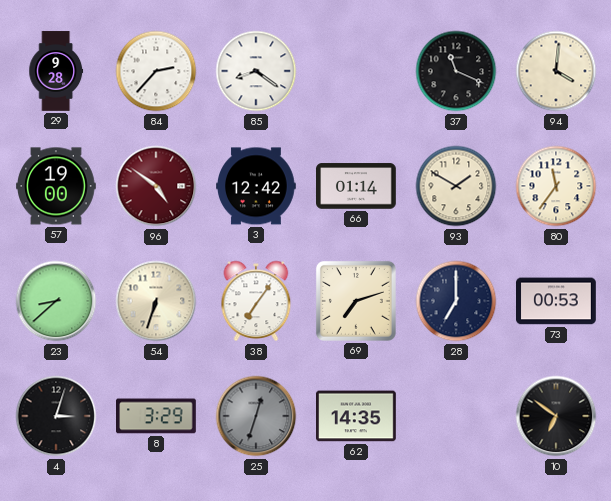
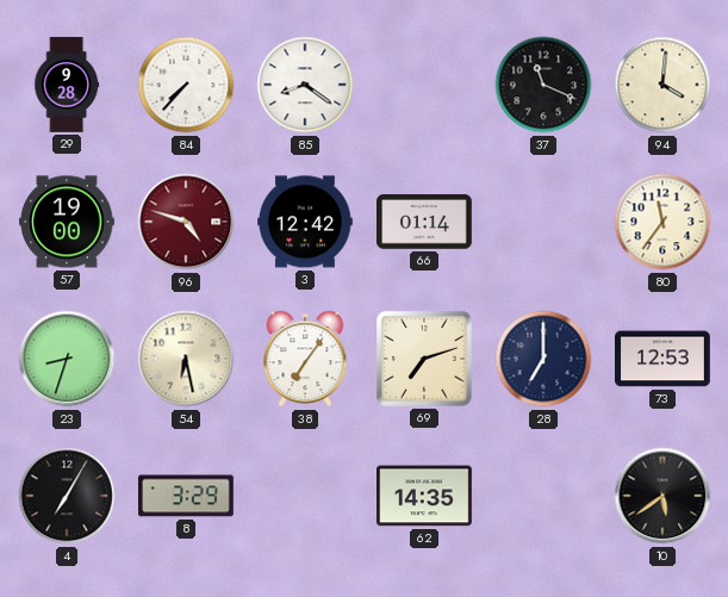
84: 2:37 -> 7:37
96: 4:51 -> 4:48
93: 1:50 -> none
23: 8:38 -> 8:33
54: 6:33 -> 6:28
73: 00:53 -> 12:53
4: 3:03 -> 7:05
25: 12:33 -> none
10: 6:51 -> 5:39
